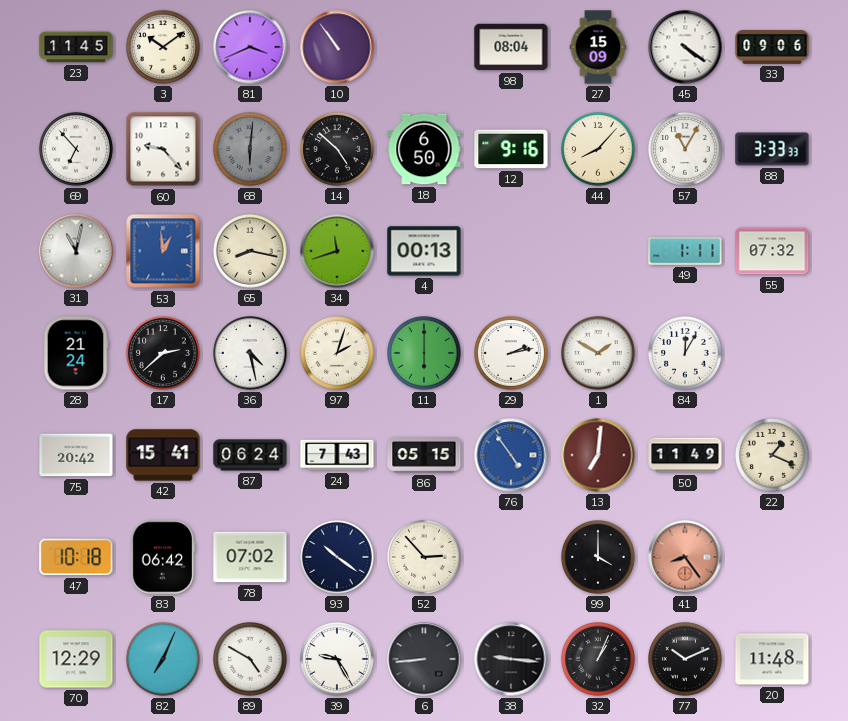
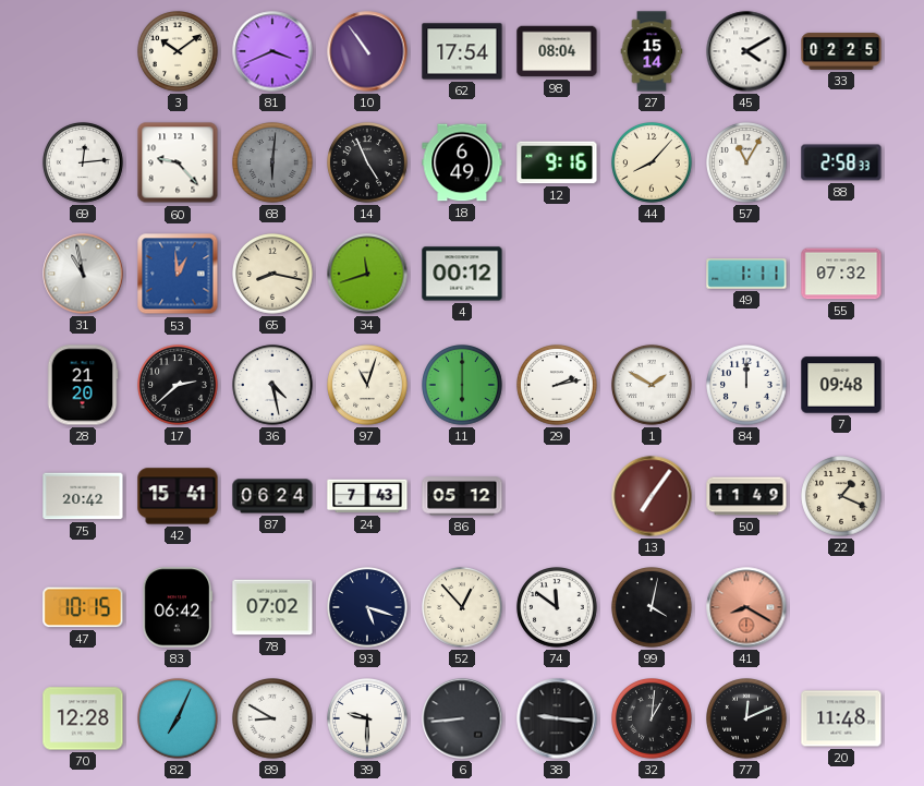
23: 11:45 -> none
62: none -> 17:54
27: 15:09 -> 15:14
45: 4:21 -> 4:10
33: 09:06 -> 02:25
69: 6:53 -> 12:14
14: 4:52 -> 4:56
18: 6:50 -> 6:49
88: 3:33 -> 2:58
31: 11:02 -> 10:58
4: 00:13 -> 00:12
28: 21:24 -> 21:20
97: 2:03 -> 11:03
84: 12:05 -> 12:00
7: none -> 09:48
86: 05:15 -> 05:12
76: 4:54 -> none
13: 7:01 -> 7:06
47: 10:18 -> 10:15
93: 10:21 -> 5:18
52: 2:53 -> 12:53
74: none -> 11:51
99: 4:00 -> 4:02
41: 8:24 -> 8:20
70: 12:29 -> 12:28
89: 4:50 -> 8:50
39: 9:25 -> 9:30
32: 1:04 -> 1:01
77: 10:11 -> 12:11
